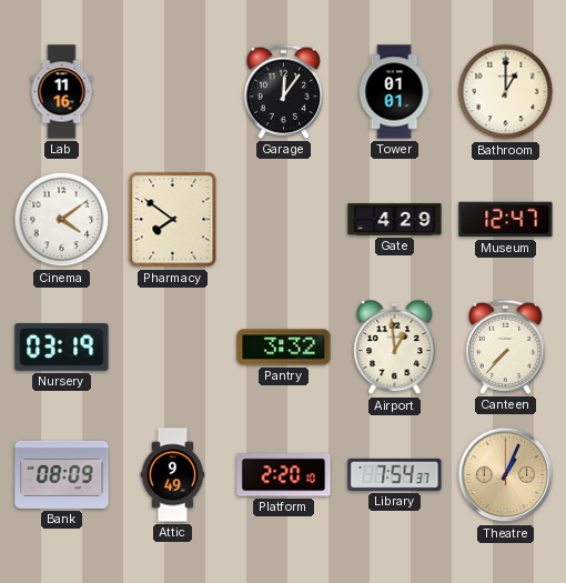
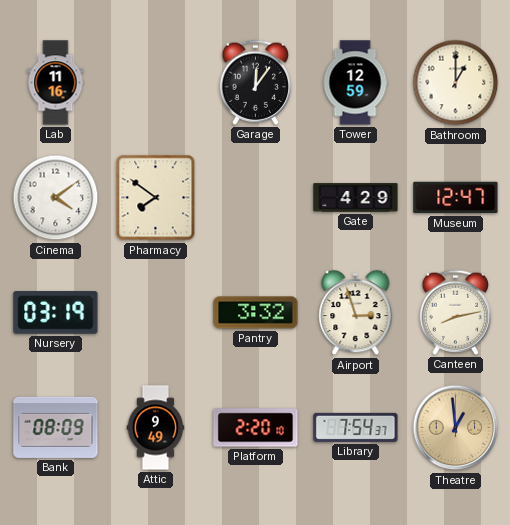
Tower: 01:01 -> 12:59
Airport: 12:59 -> 2:57
Canteen: 7:37 -> 8:13
Theatre: 1:04 -> 12:59
